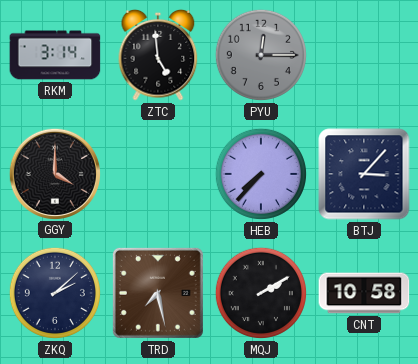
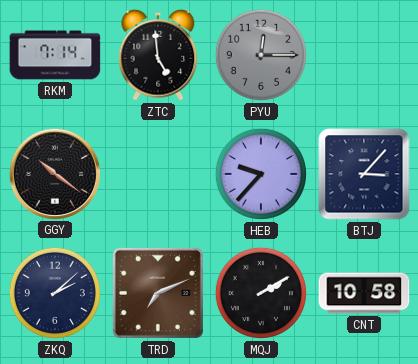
RKM: 3:14 -> 7:14
GGY: 4:00 -> 10:21
HEB: 7:37 -> 9:37
TRD: 7:28 -> 7:11
